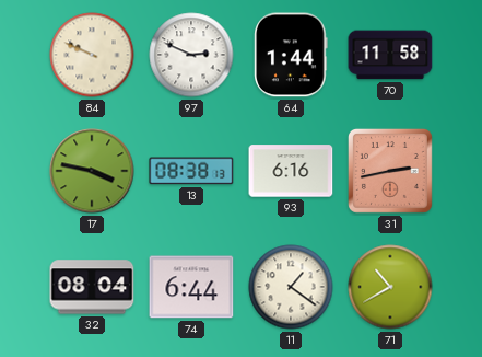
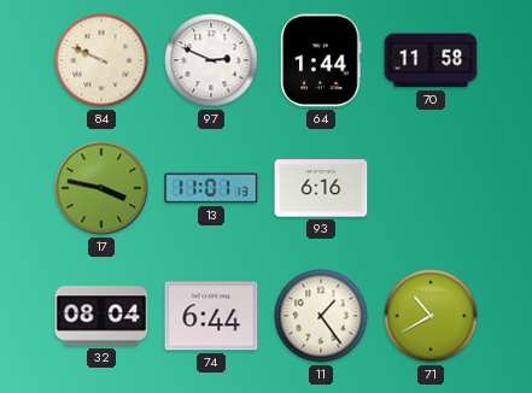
13: 08:38 -> 11:01
31: 2:43 -> none
11: 1:21 -> 1:24
